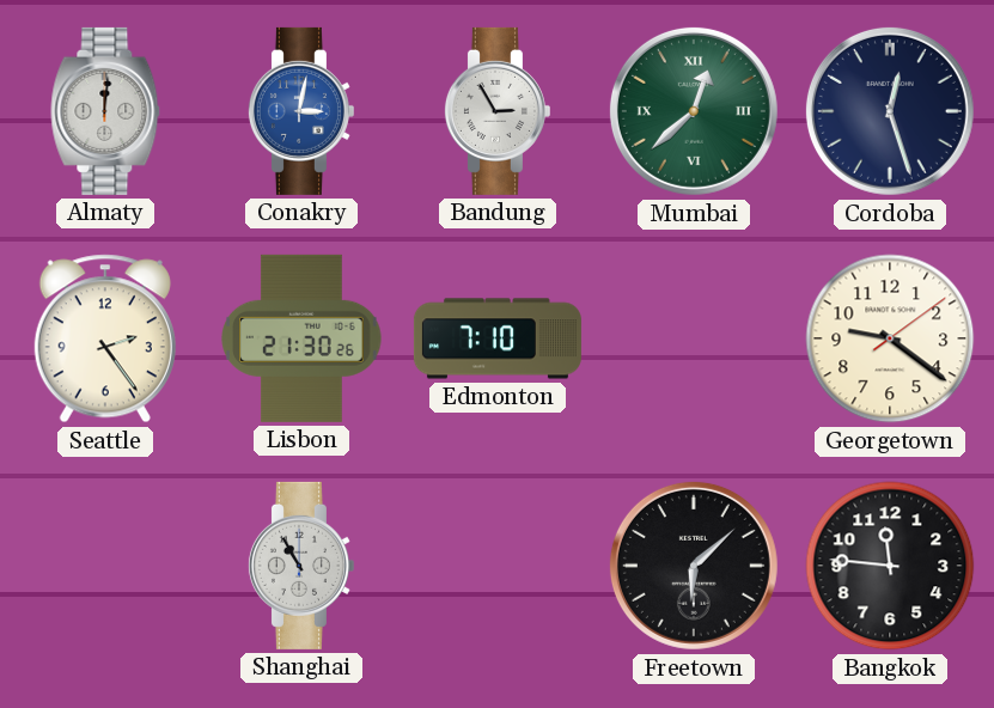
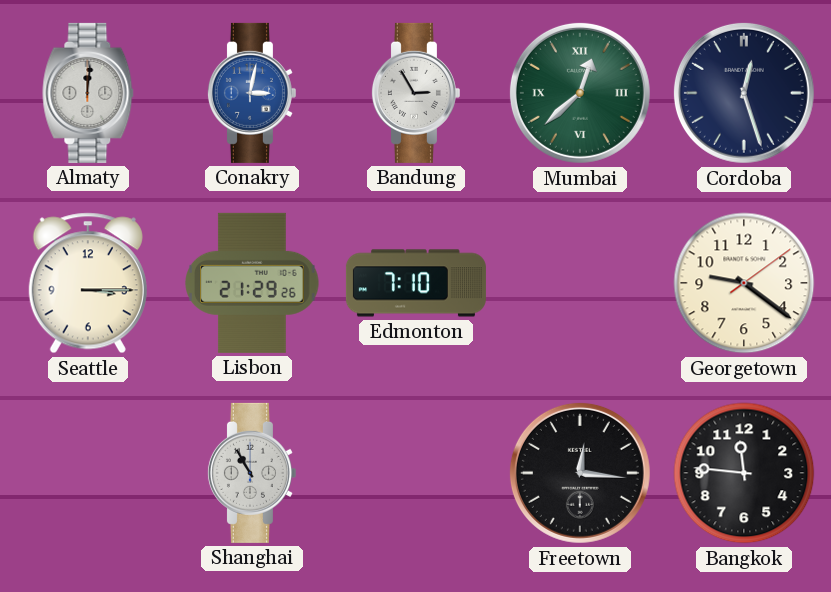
Seattle: 2:24 -> 3:15
Lisbon: 21:30 -> 21:29
Freetown: 6:08 -> 12:16
